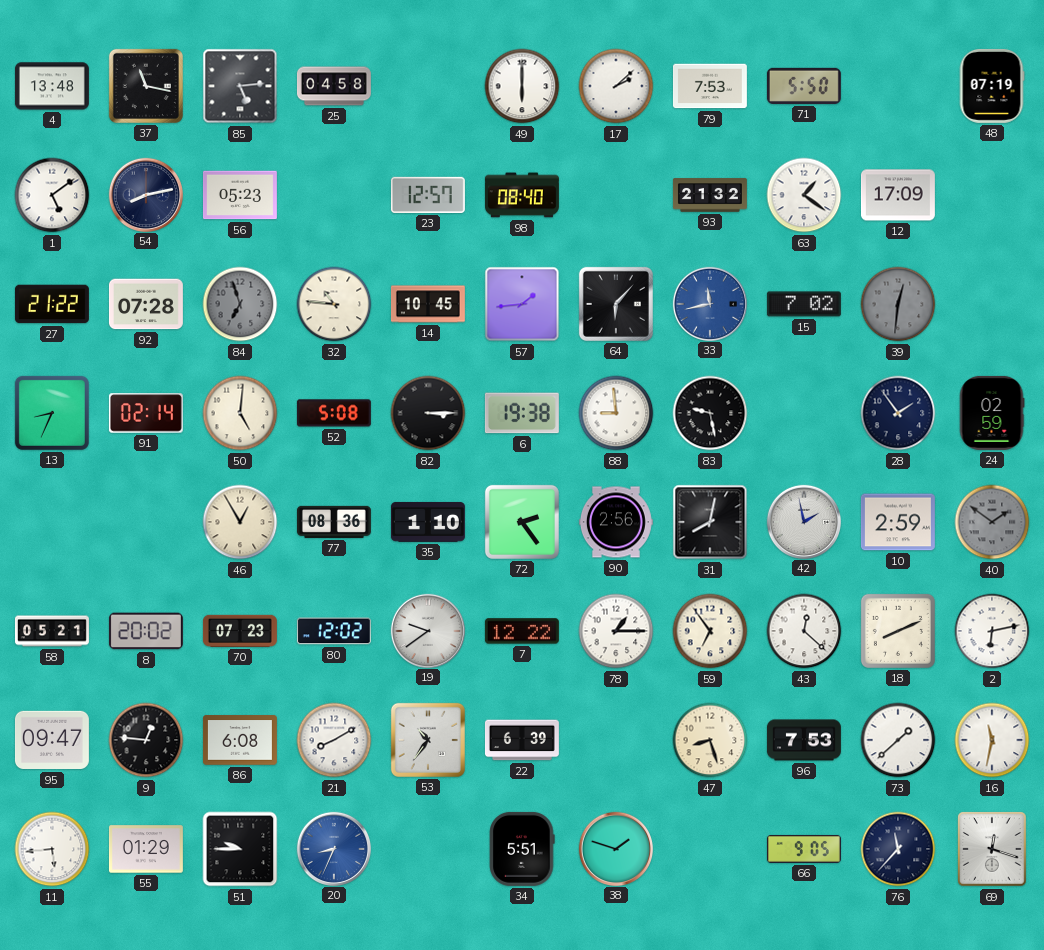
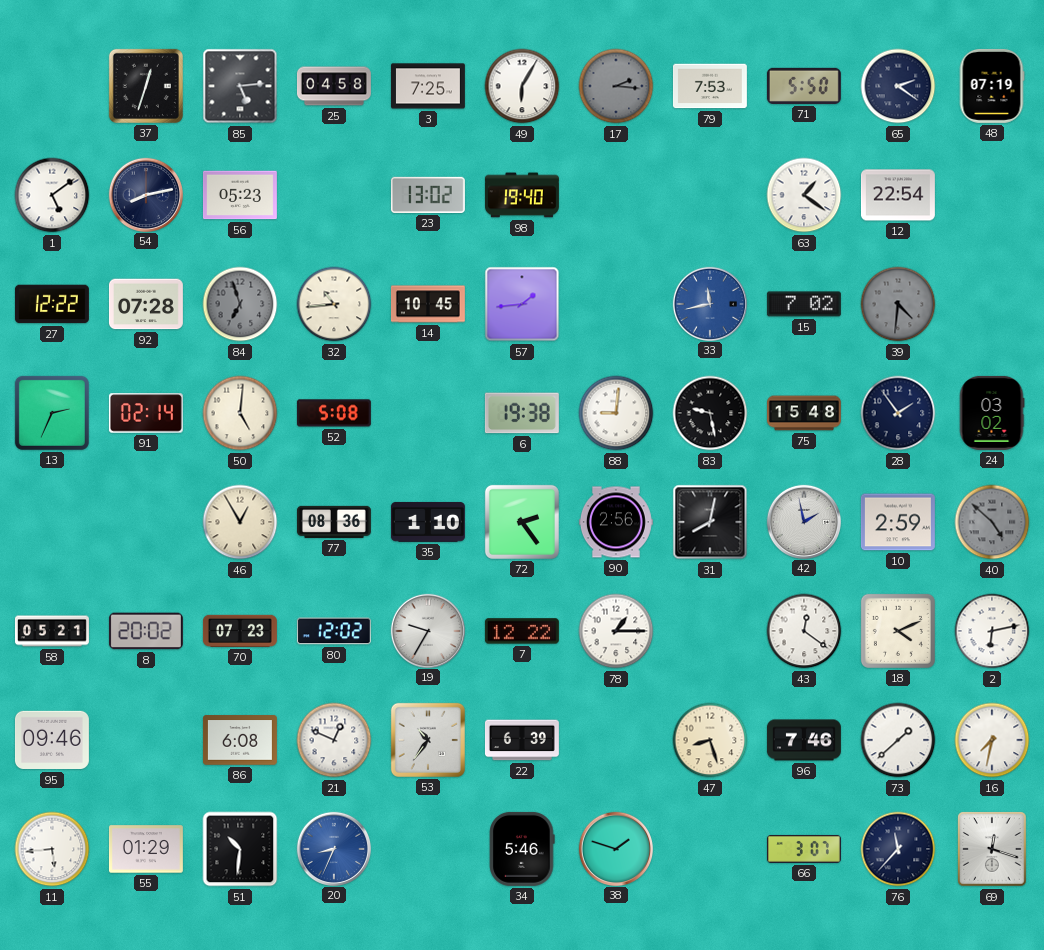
4: 13:48 -> none
37: 11:17 -> 12:33
3: none -> 7:25
49: 6:00 -> 6:05
17: 2:08 -> 2:16
17 dial: white -> grey
65: none -> 2:21
23: 12:57 -> 13:02
98: 08:40 -> 19:40
93: 21:32 -> none
12: 17:09 -> 22:54
27: 21:22 -> 12:22
32: 10:46 -> 10:44
64: 6:07 -> none
39: 12:31 -> 4:31
13: 8:34 -> 2:34
82: 3:15 -> none
88: 8:59 -> 9:01
75: none -> 15:48
24: 02:59 -> 03:02
40: 1:51 -> 4:52
19: 9:39 -> 9:35
59: 6:54 -> none
43: 12:22 -> 12:21
18: 8:11 -> 4:11
95: 09:47 -> 09:46
9: 12:46 -> none
21: 8:10 -> 12:49
96: 7:53 -> 7:46
16: 11:32 -> 7:32
51: 9:45 -> 10:31
34: 5:51 -> 5:46
66: 9:05 -> 3:07
